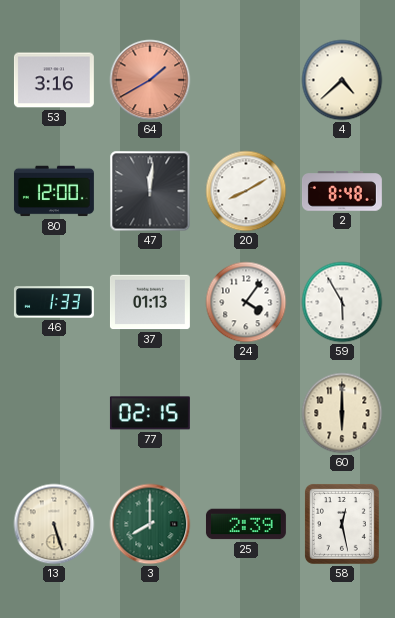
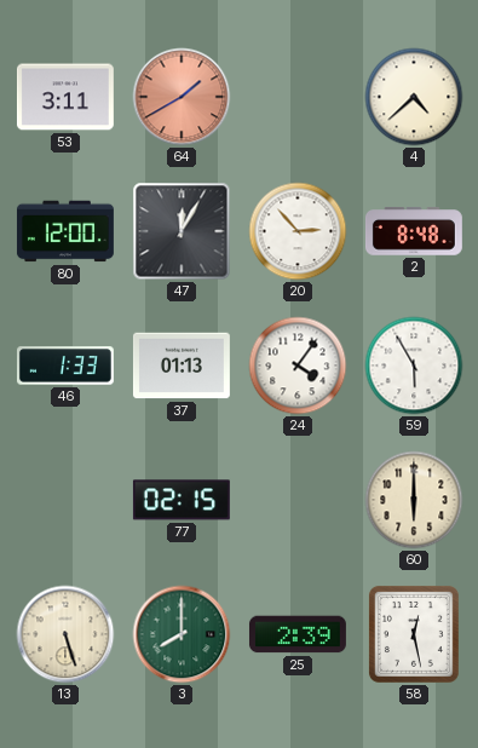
53: 3:16 -> 3:11
47: 12:01 -> 12:05
20: 8:10 -> 2:53
